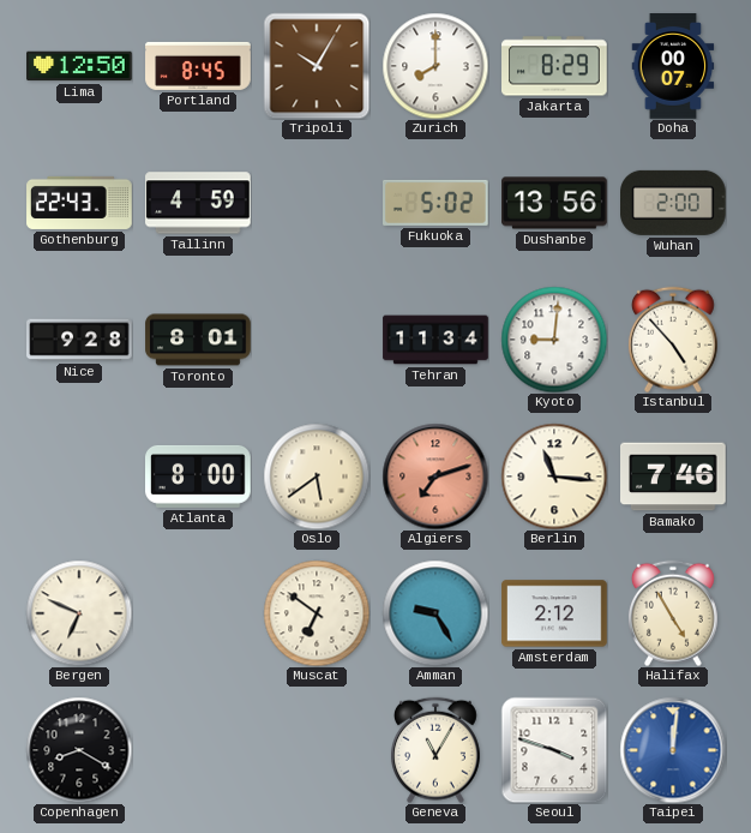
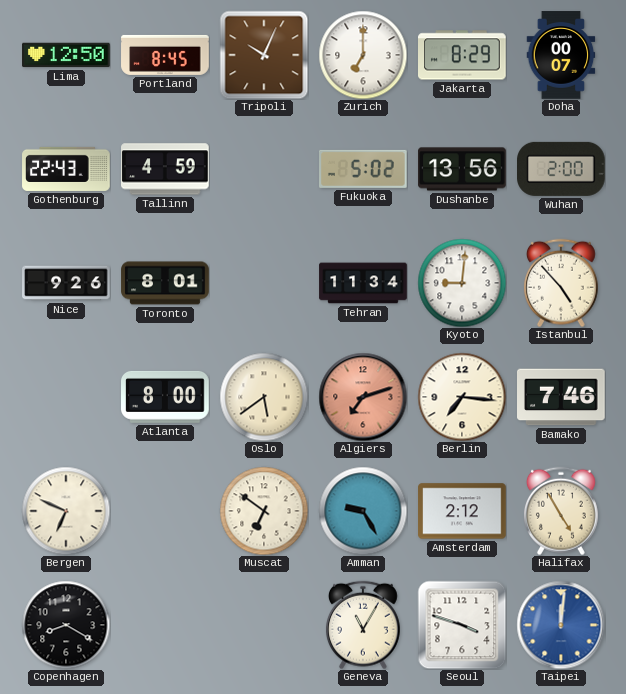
Tripoli: 10:05 -> 10:04
Zurich: 8:00 -> 7:00
Nice: 9:28 -> 9:26
Berlin: 11:16 -> 7:16
